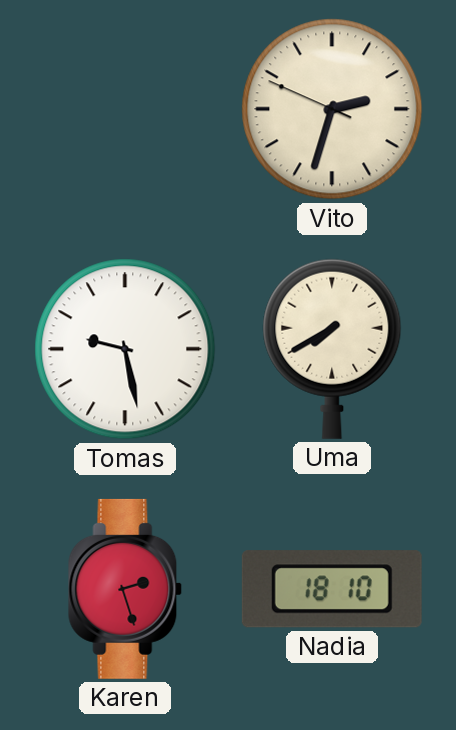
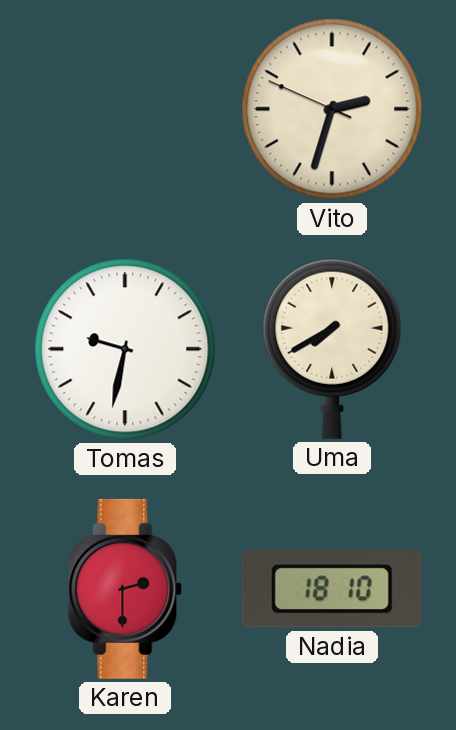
Tomas: 9:28 -> 9:32
Karen: 2:27 -> 2:30
